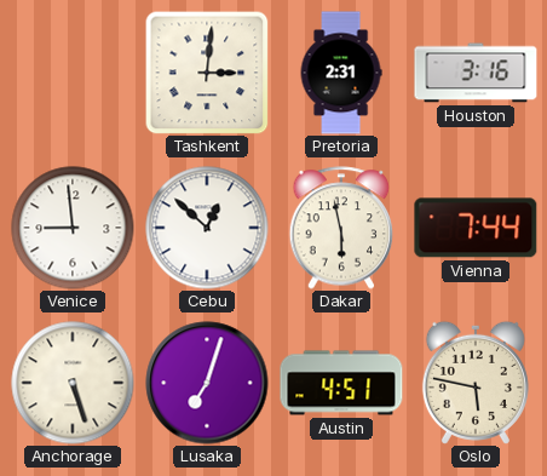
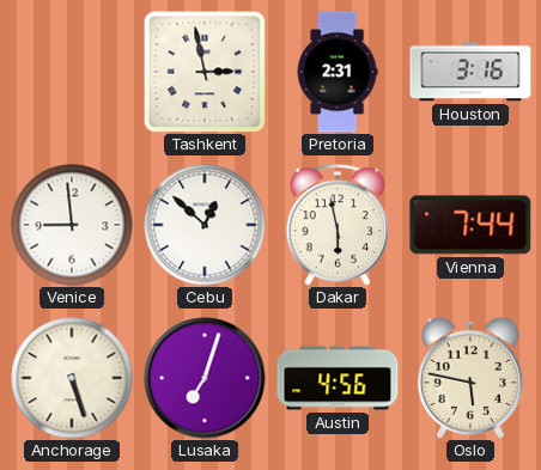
Tashkent: 3:01 -> 2:58
Austin: 4:51 -> 4:56
